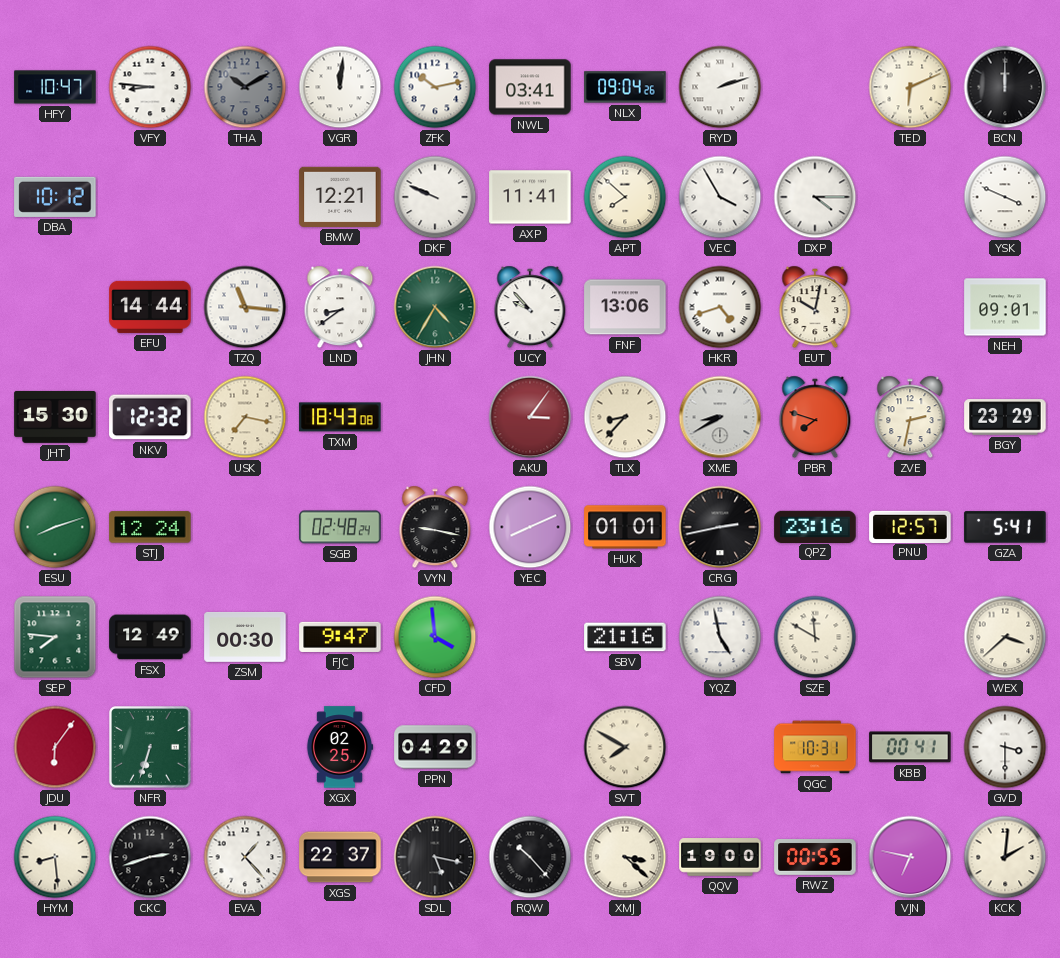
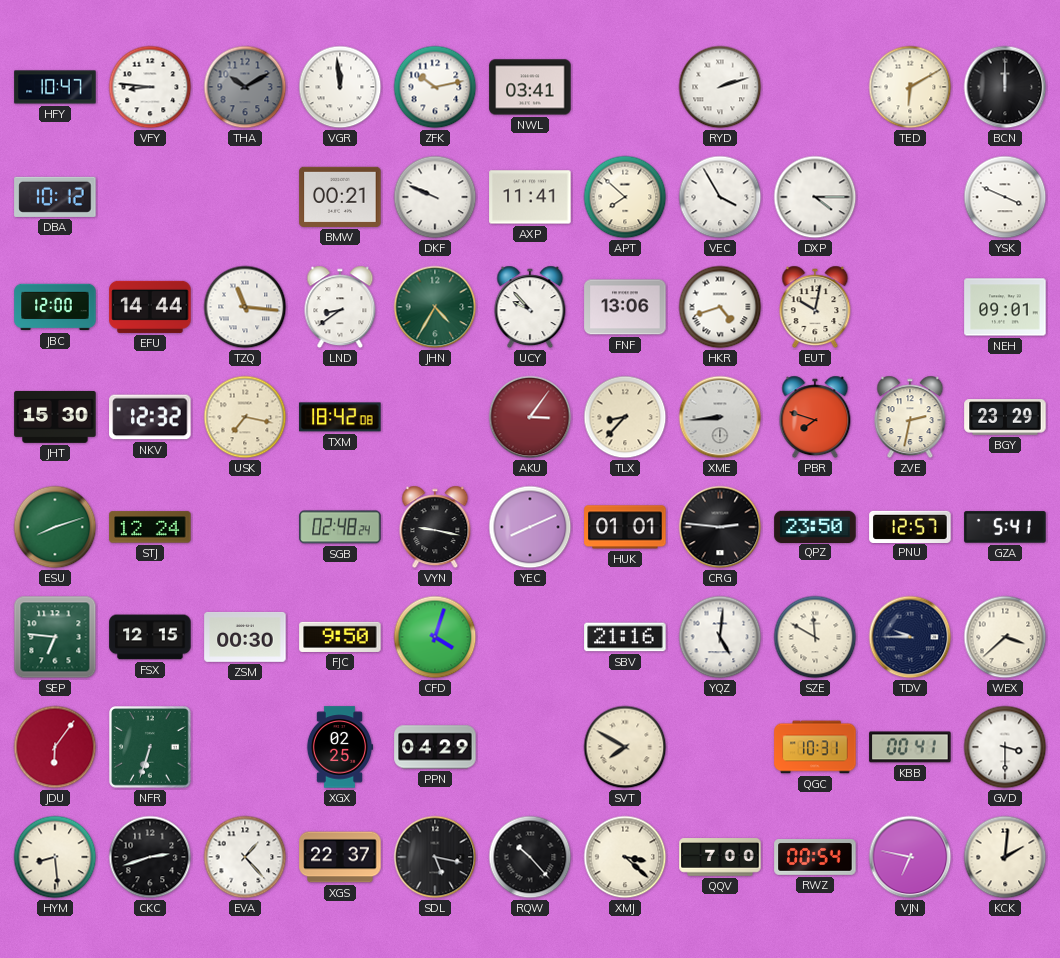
VGR: 12:01 -> 11:59
NLX: 09:04 -> none
TED: 6:11 -> 6:10
BMW: 12:21 -> 00:21
JBC: none -> 12:00
TXM: 18:43 -> 18:42
XME: 8:40 -> 8:44
CRG: 2:43 -> 2:46
QPZ: 23:16 -> 23:50
SEP: 7:46 -> 6:46
FSX: 12:49 -> 12:15
FJC: 9:47 -> 9:50
CFD: 3:59 -> 4:03
YQZ: 4:58 -> 5:01
TDV: none -> 9:45
QQV: 19:00 -> 7:00
RWZ: 00:55 -> 00:54
